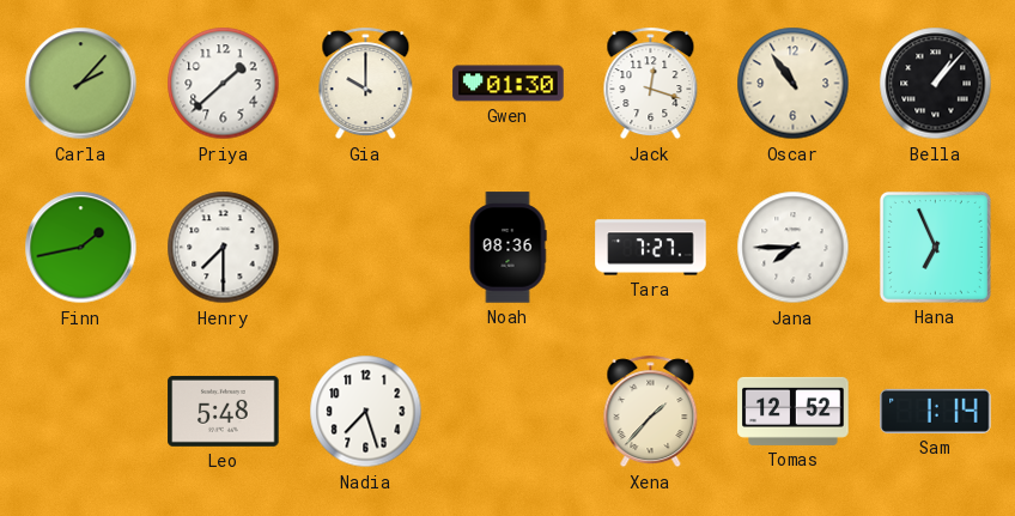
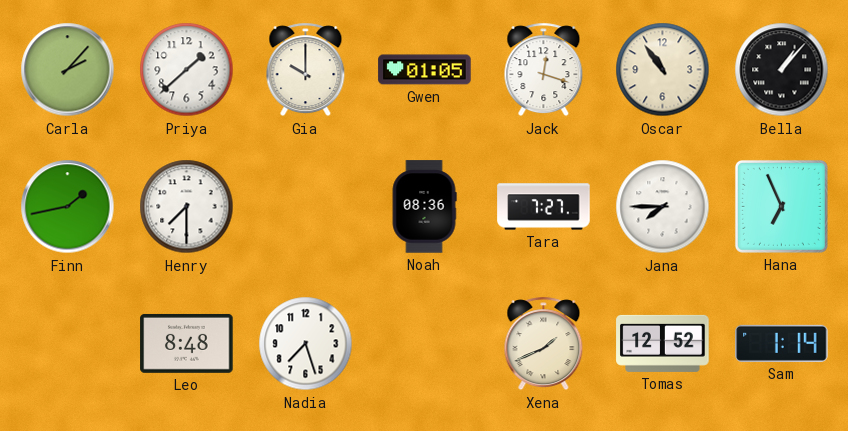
Gwen: 01:30 -> 01:05
Leo: 5:48 -> 8:48
Xena: 1:37 -> 1:41
